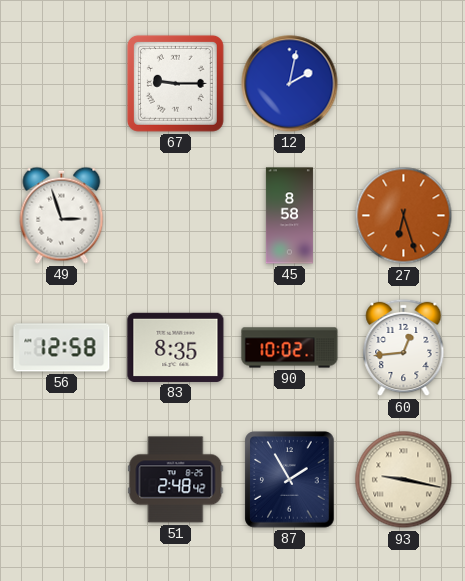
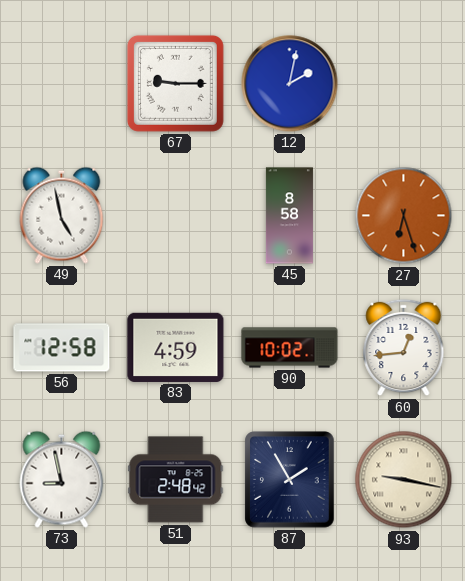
49: 2:57 -> 4:58
83: 8:35 -> 4:59
73: none -> 8:58
